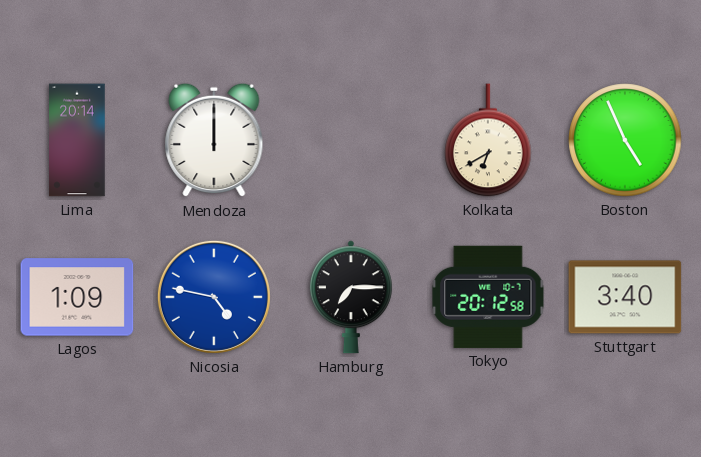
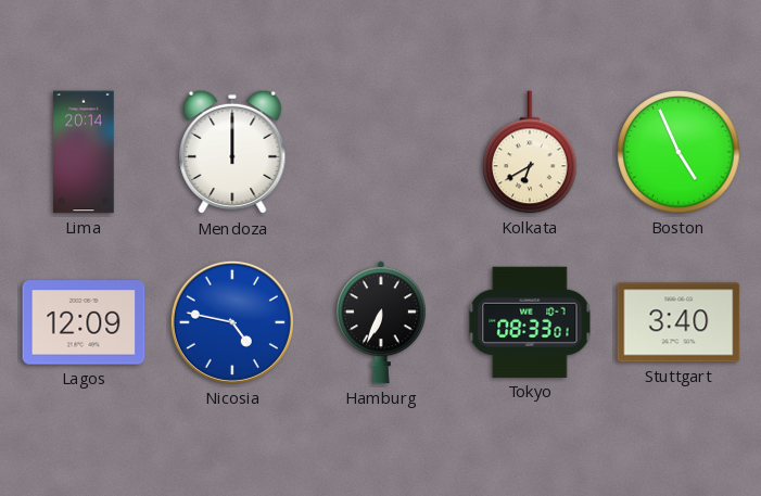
Lagos: 1:09 -> 12:09
Hamburg: 7:15 -> 6:34
Tokyo: 20:12 -> 08:33
